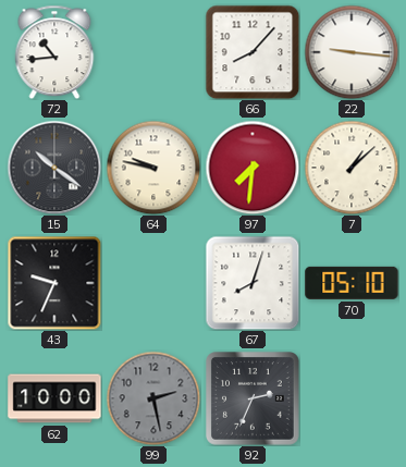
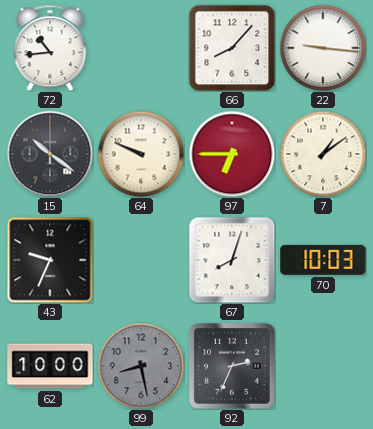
64: 9:47 -> 9:49
97: 7:31 -> 6:45
7: 1:08 -> 1:09
70: 05:10 -> 10:03
99: 2:28 -> 8:28
